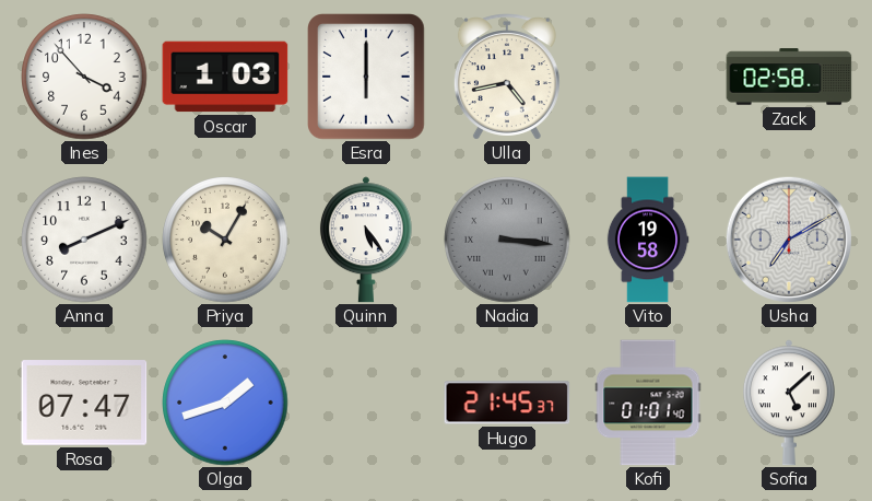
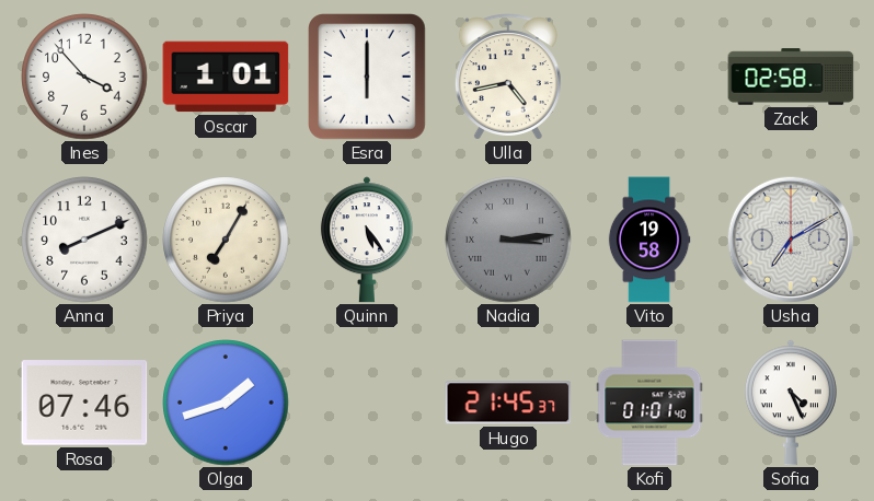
Oscar: 1:03 -> 1:01
Priya: 10:05 -> 7:05
Nadia: 3:16 -> 3:14
Rosa: 07:47 -> 07:46
Sofia: 5:08 -> 4:26
